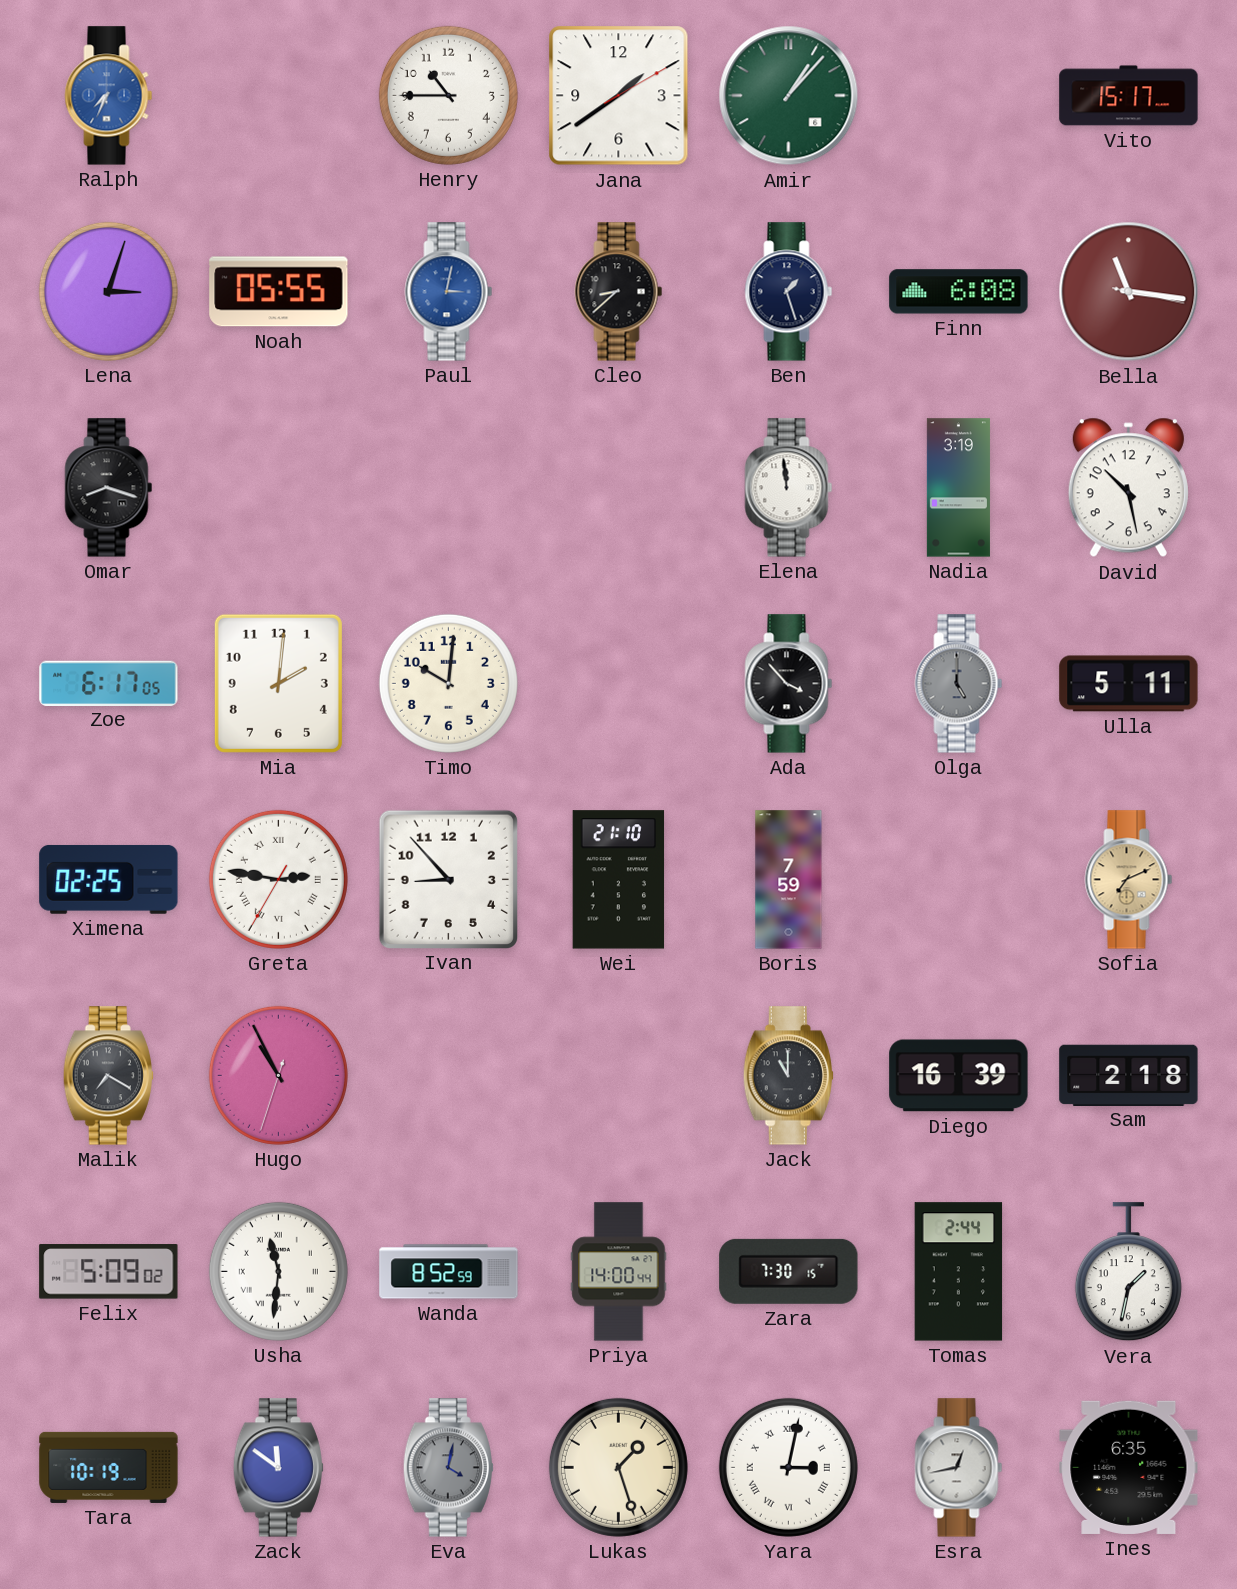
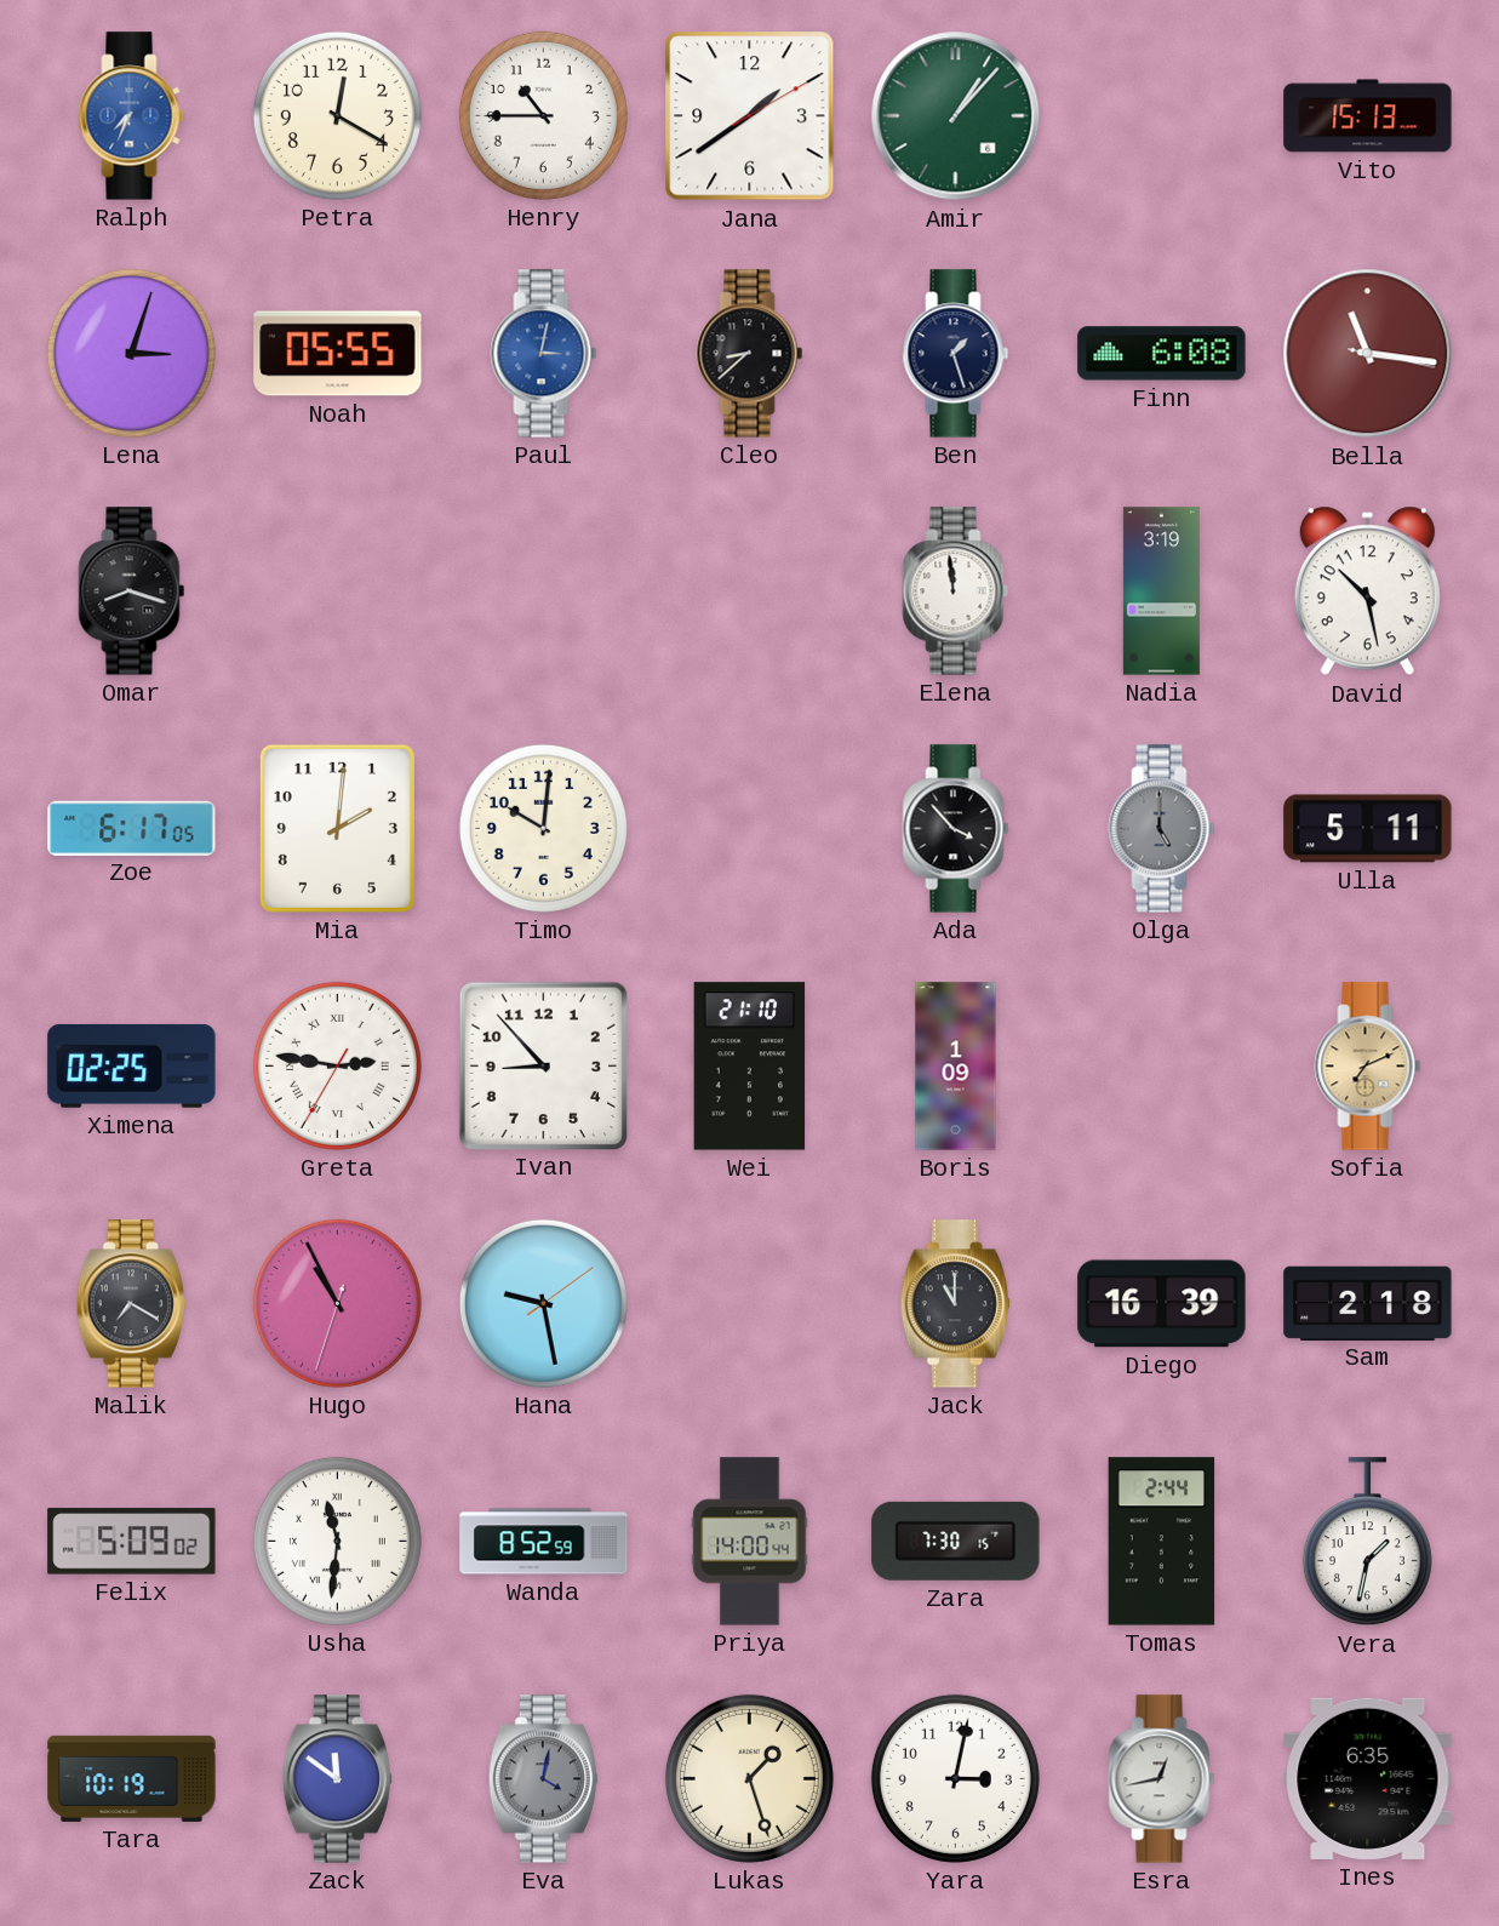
Petra: none -> 12:20
Vito: 15:17 -> 15:13
Boris: 7:59 -> 1:09
Hana: none -> 9:28
Yara numerals: Roman -> Arabic
